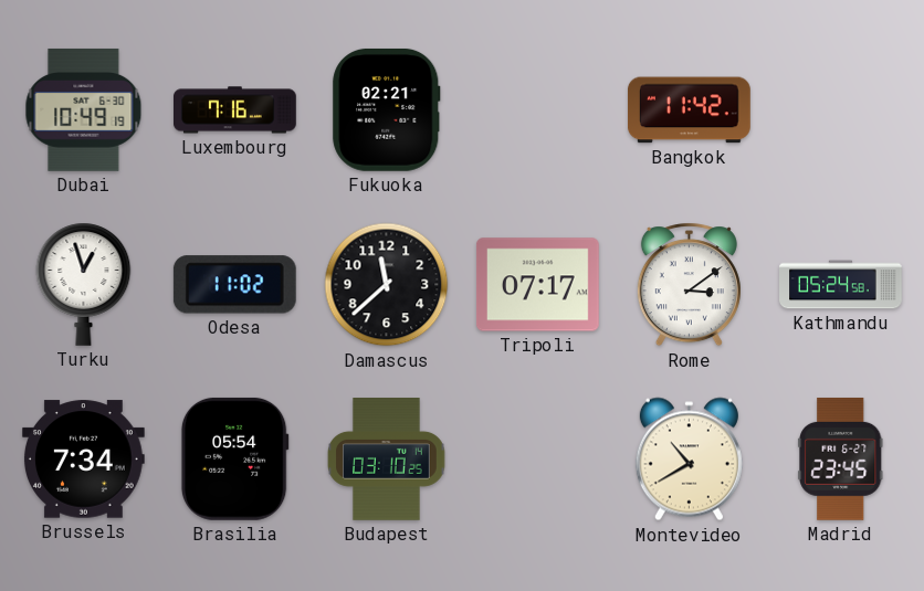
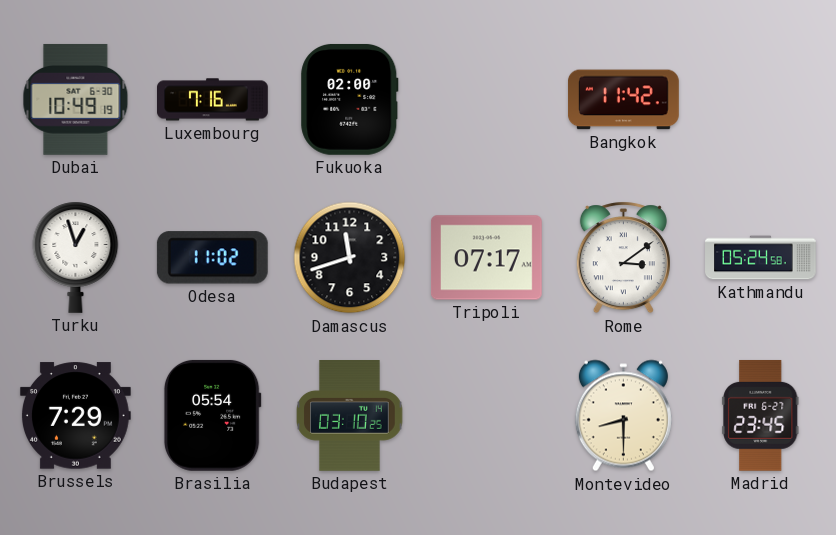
Fukuoka: 02:21 -> 02:00
Damascus: 11:38 -> 11:42
Brussels: 7:34 -> 7:29
Montevideo: 10:40 -> 8:30
